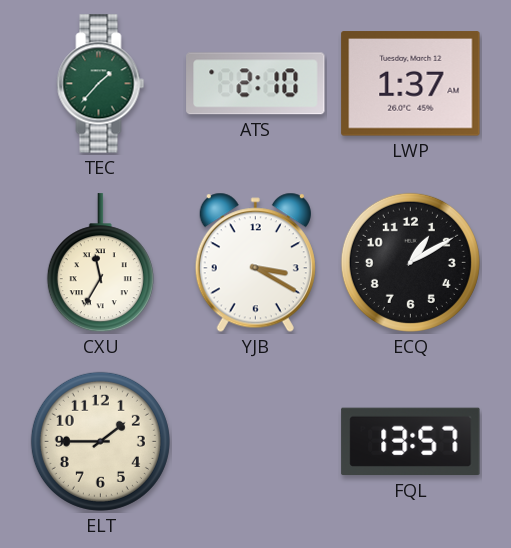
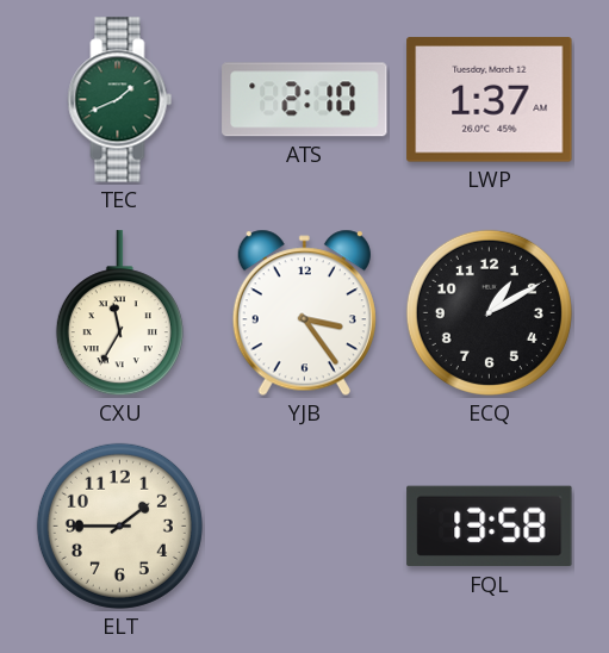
TEC: 1:37 -> 1:41
YJB: 3:20 -> 3:24
FQL: 13:57 -> 13:58
